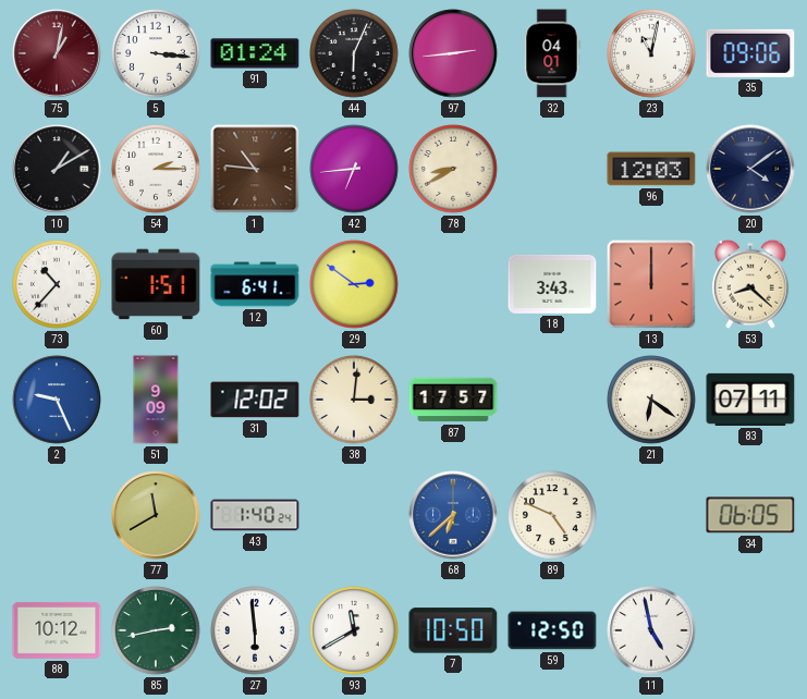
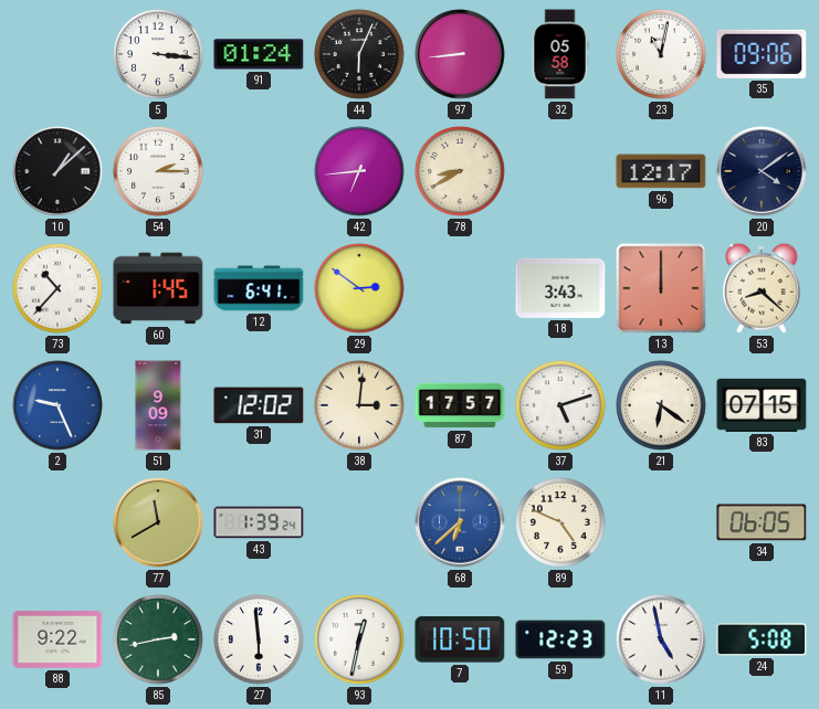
75: 1:02 -> none
97: 2:44 -> 8:44
32: 04:01 -> 05:58
10: 1:10 -> 1:08
1: 10:46 -> none
96: 12:03 -> 12:17
60: 1:51 -> 1:45
37: none -> 5:12
83: 07:11 -> 07:15
43: 1:40 -> 1:39
88: 10:12 -> 9:22
93: 11:40 -> 12:32
59: 12:50 -> 12:23
24: none -> 5:08
